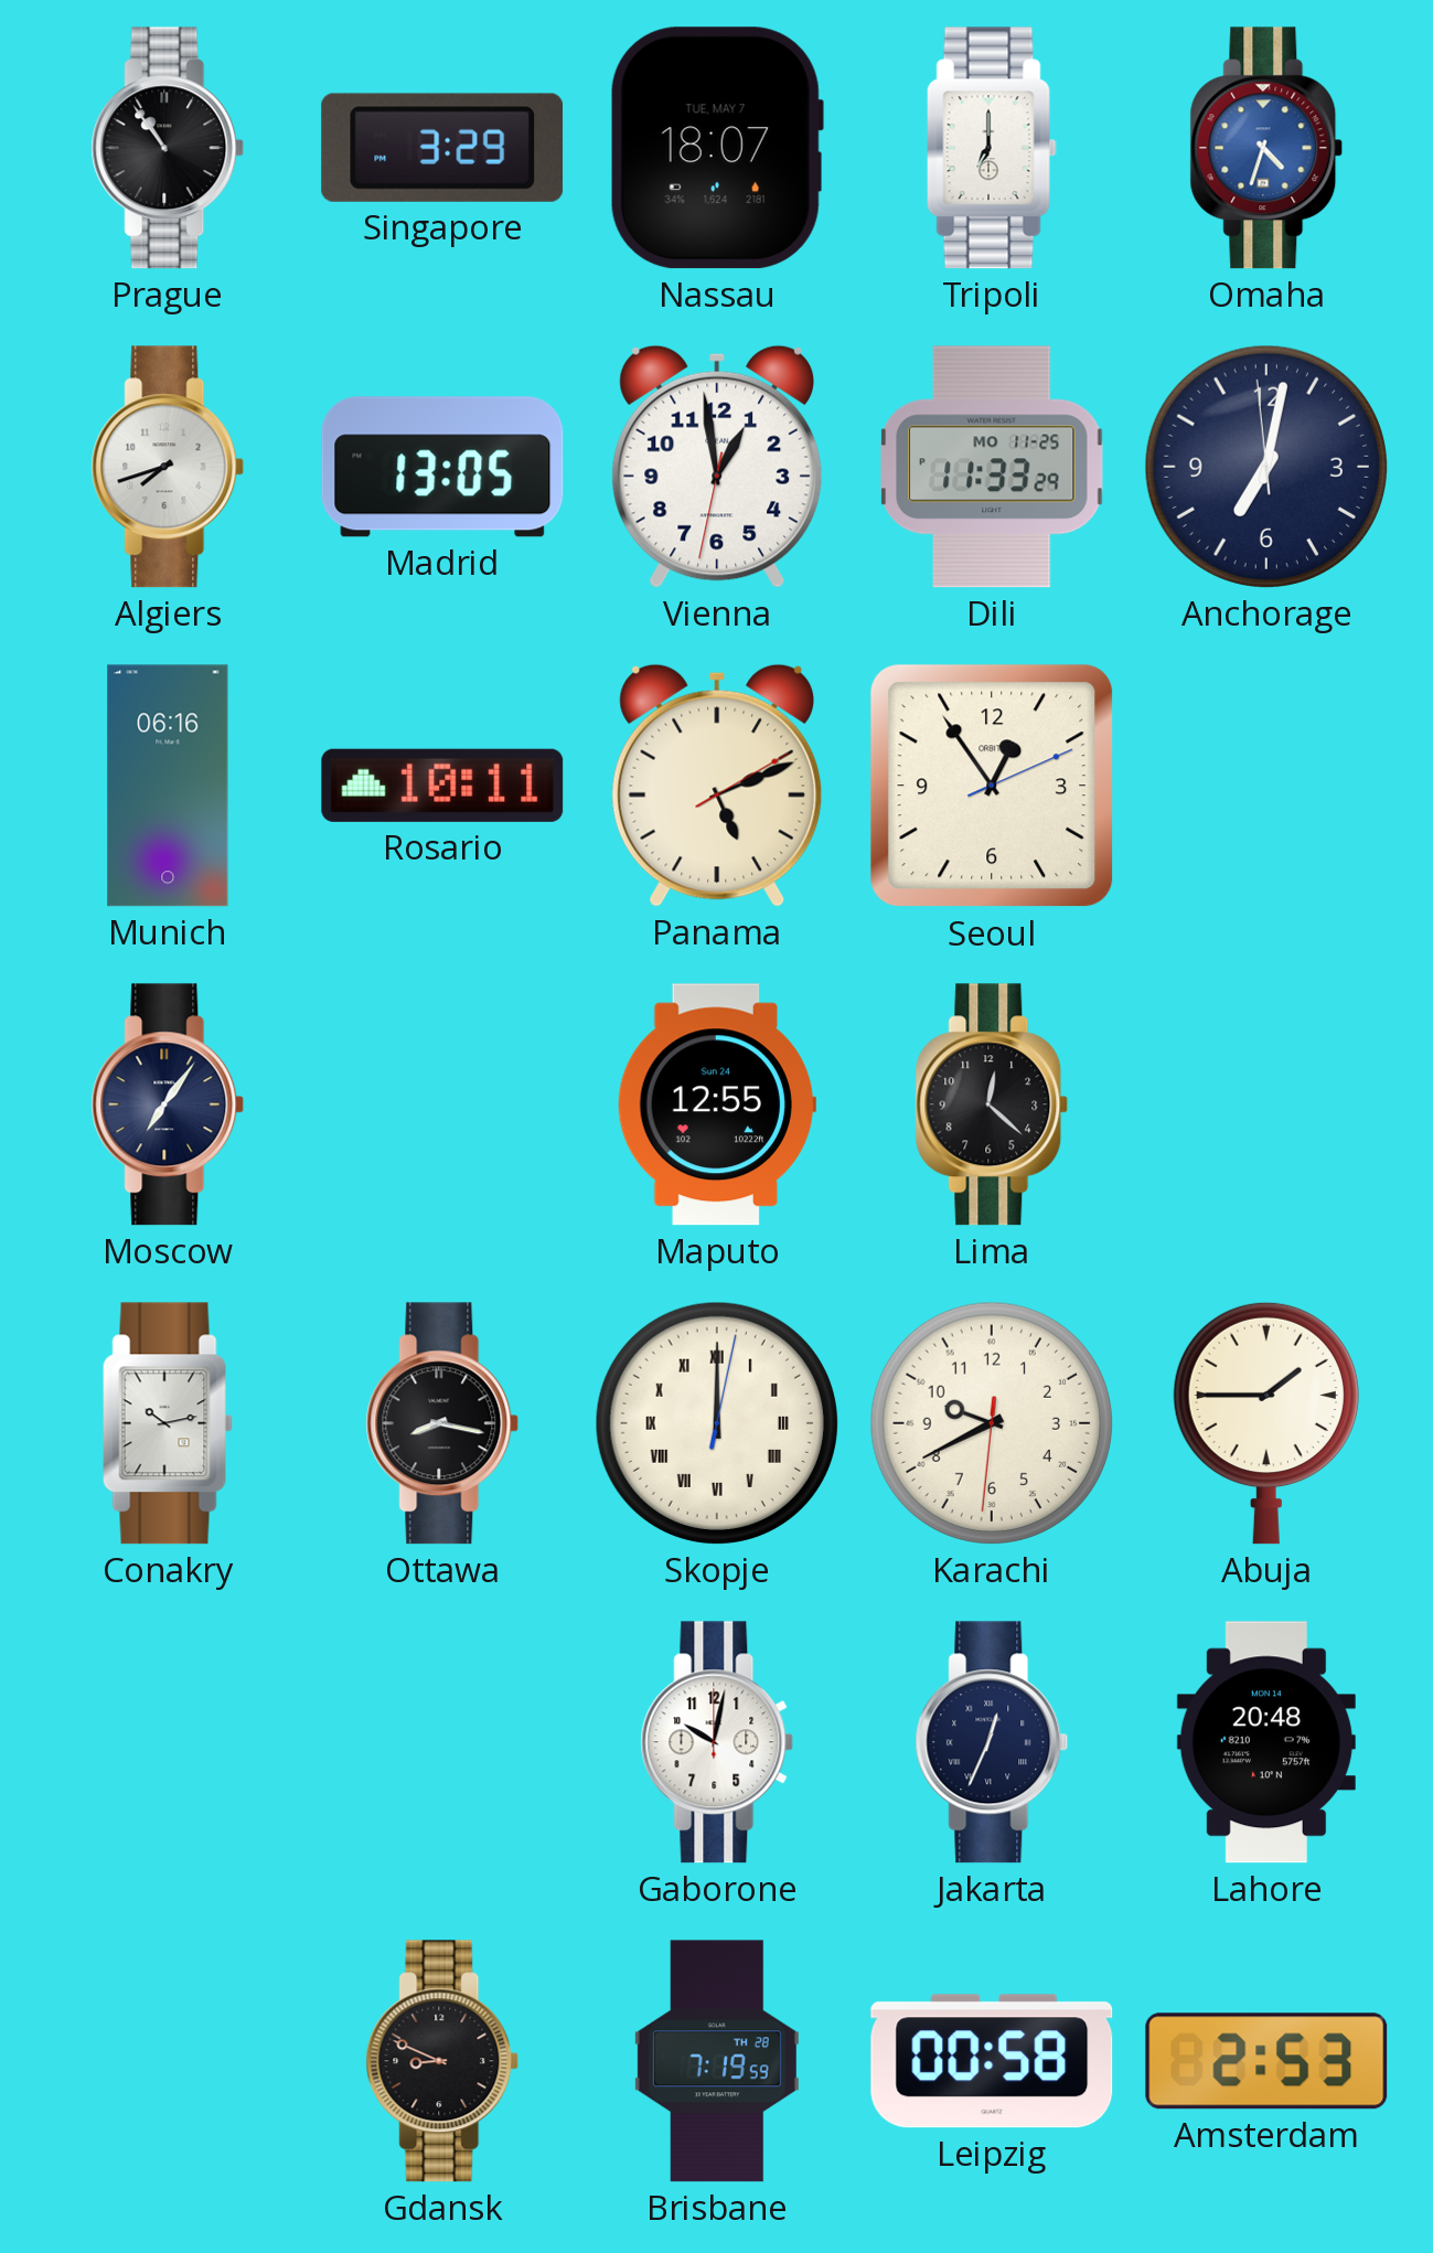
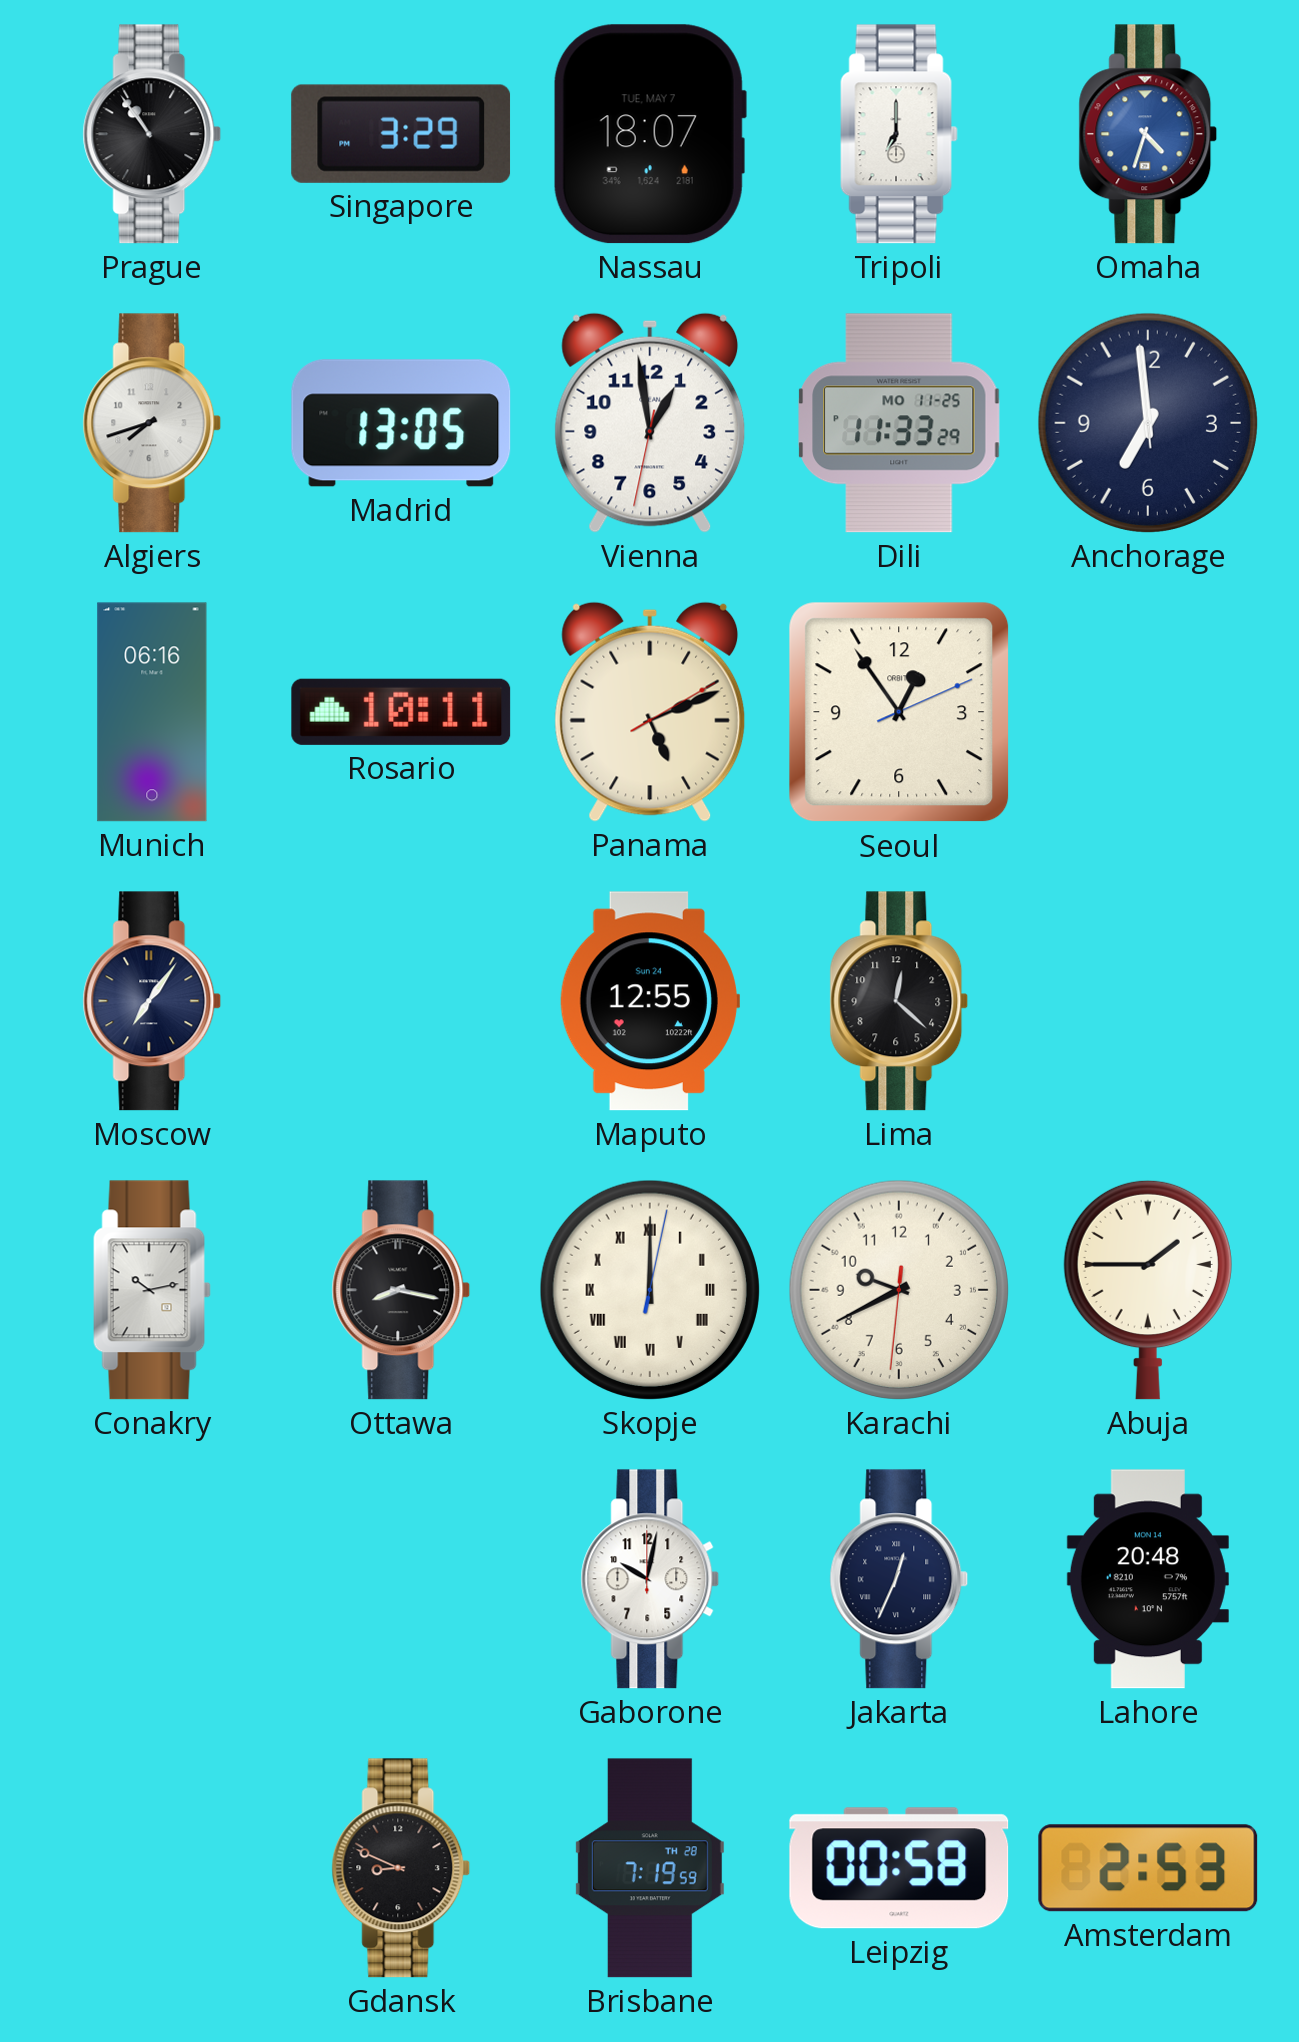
Anchorage: 7:01 -> 6:58
